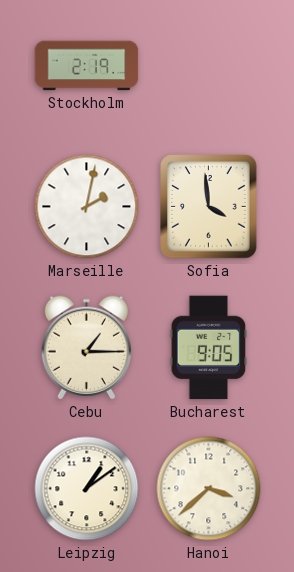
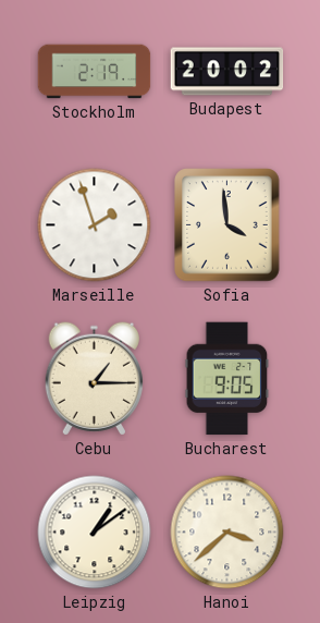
Budapest: none -> 20:02
Marseille: 2:02 -> 1:57
